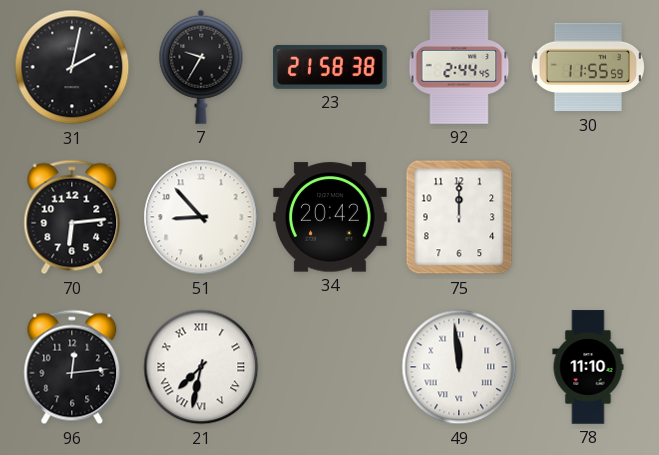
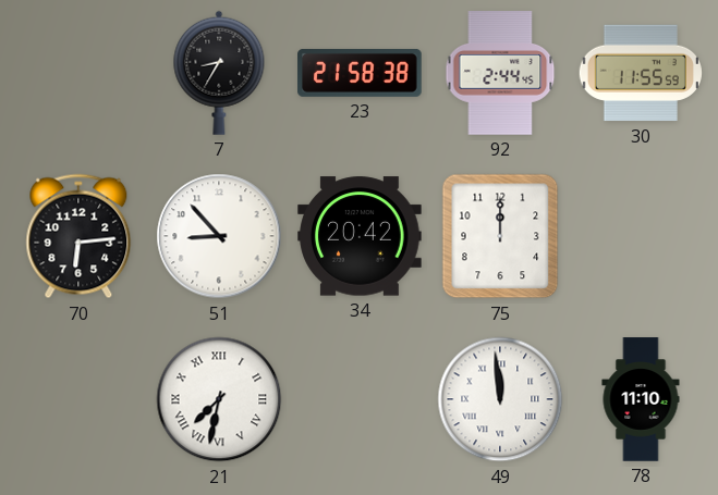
31: 2:02 -> none
7: 9:35 -> 8:35
96: 12:14 -> none
